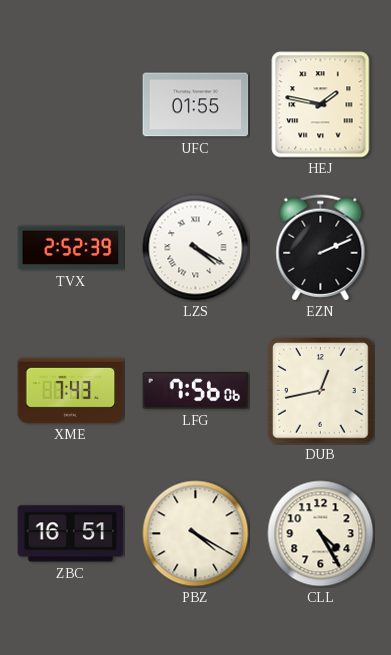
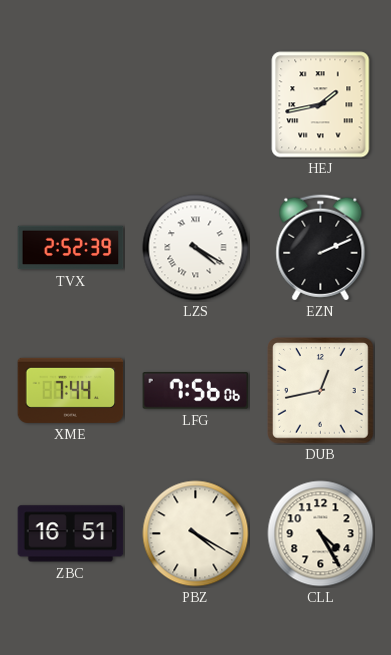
UFC: 01:55 -> none
HEJ: 1:47 -> 1:43
XME: 7:43 -> 7:44
